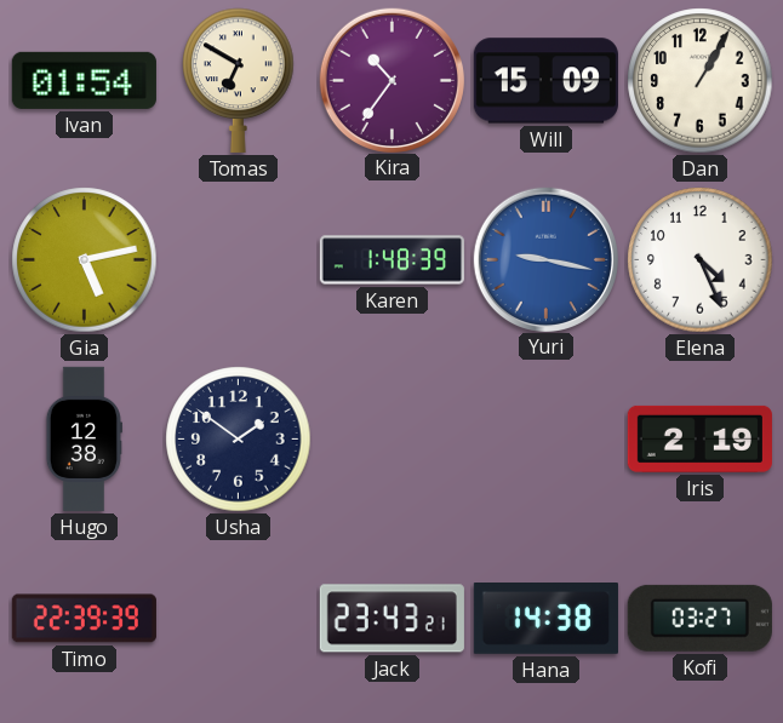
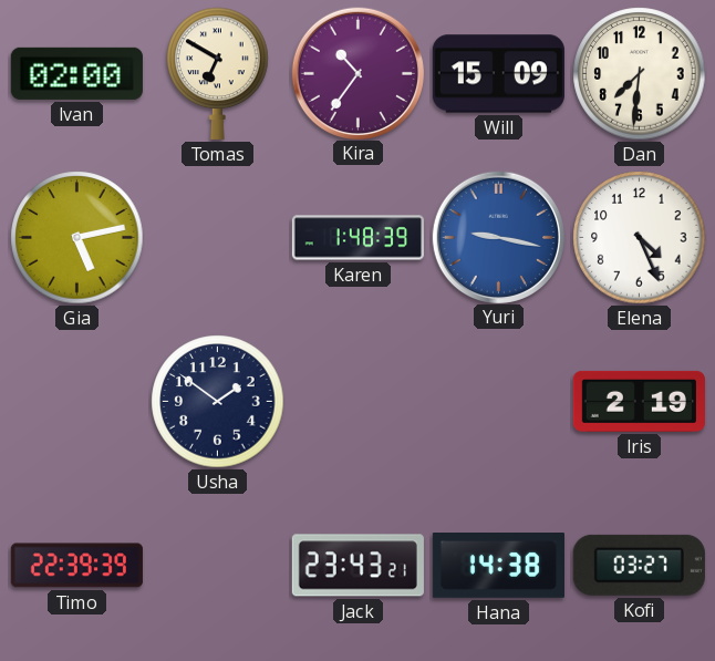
Ivan: 01:54 -> 02:00
Dan: 1:05 -> 7:31
Hugo: 12:38 -> none
